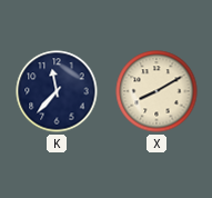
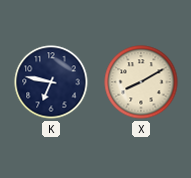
K: 11:37 -> 6:47
